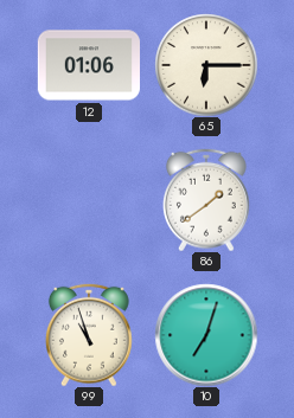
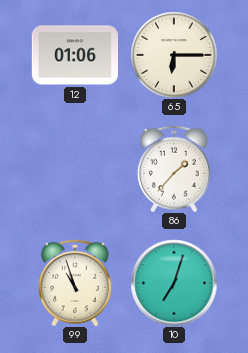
86: 1:39 -> 1:37
